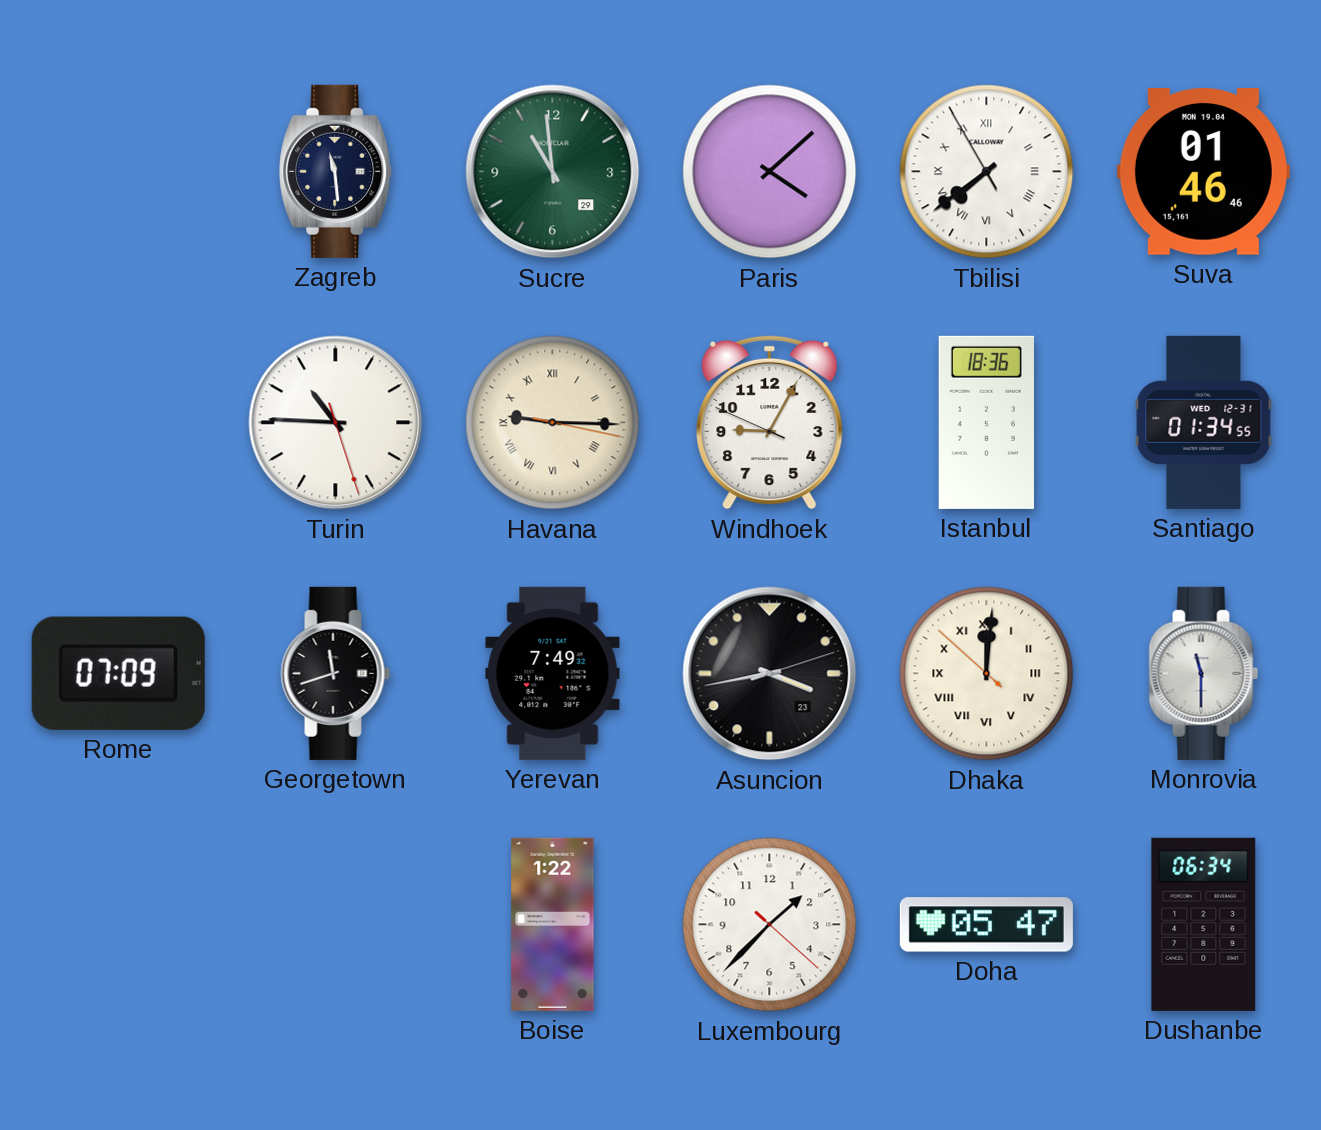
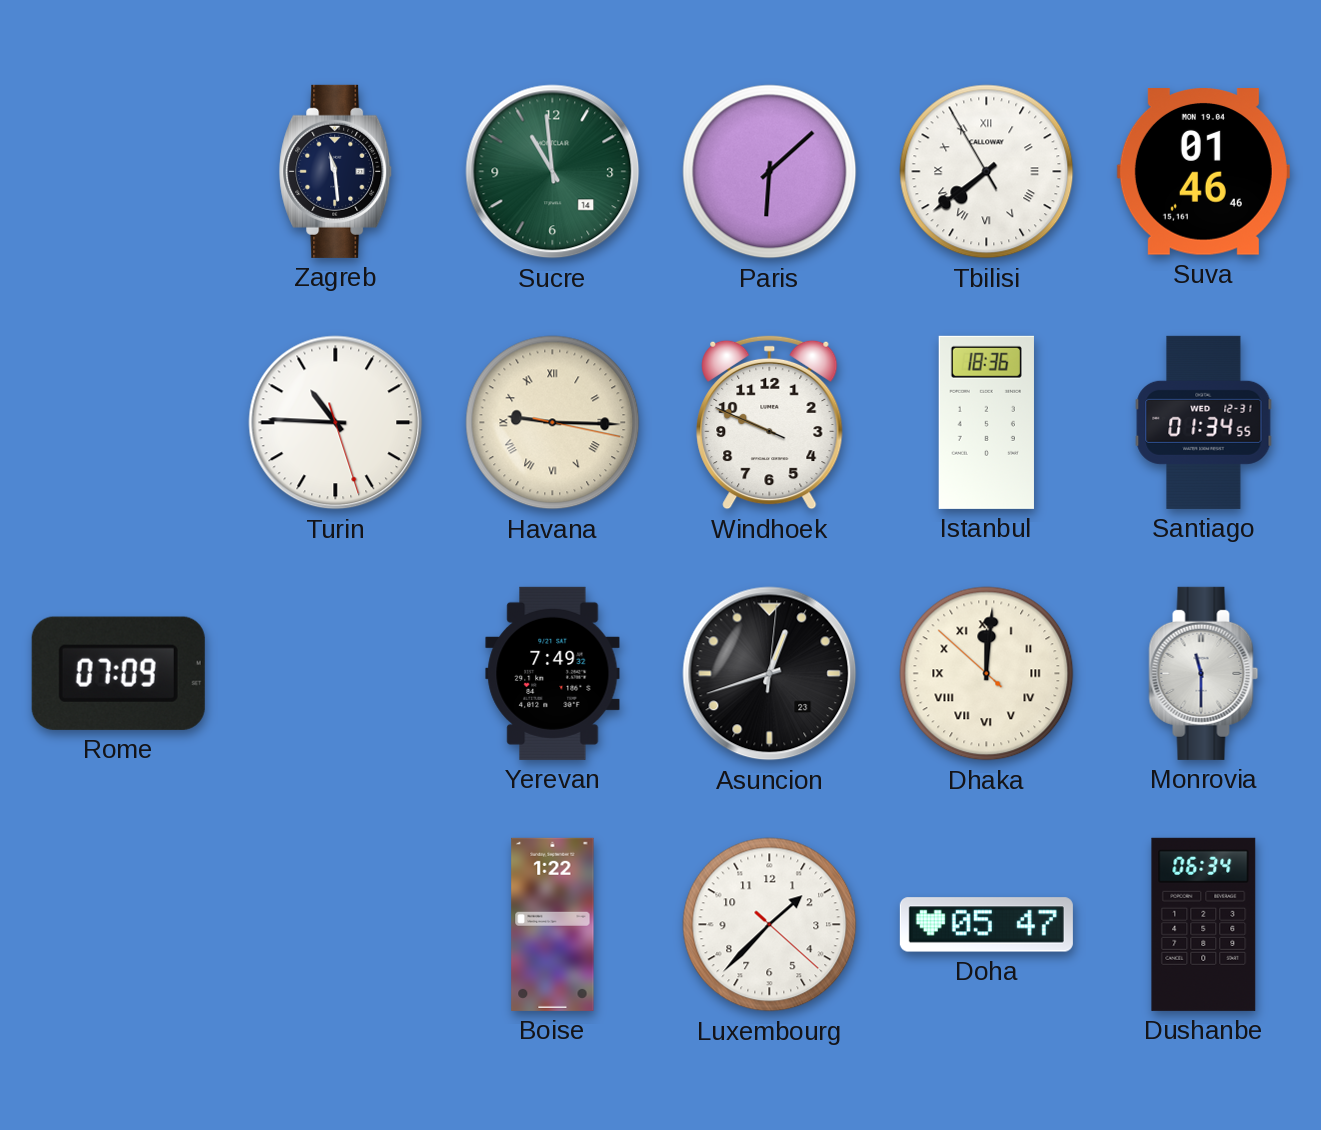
Sucre date: 29 -> 14
Paris: 4:08 -> 6:08
Windhoek: 9:04 -> 9:48
Georgetown: 11:42 -> none
Asuncion: 3:43 -> 12:42
